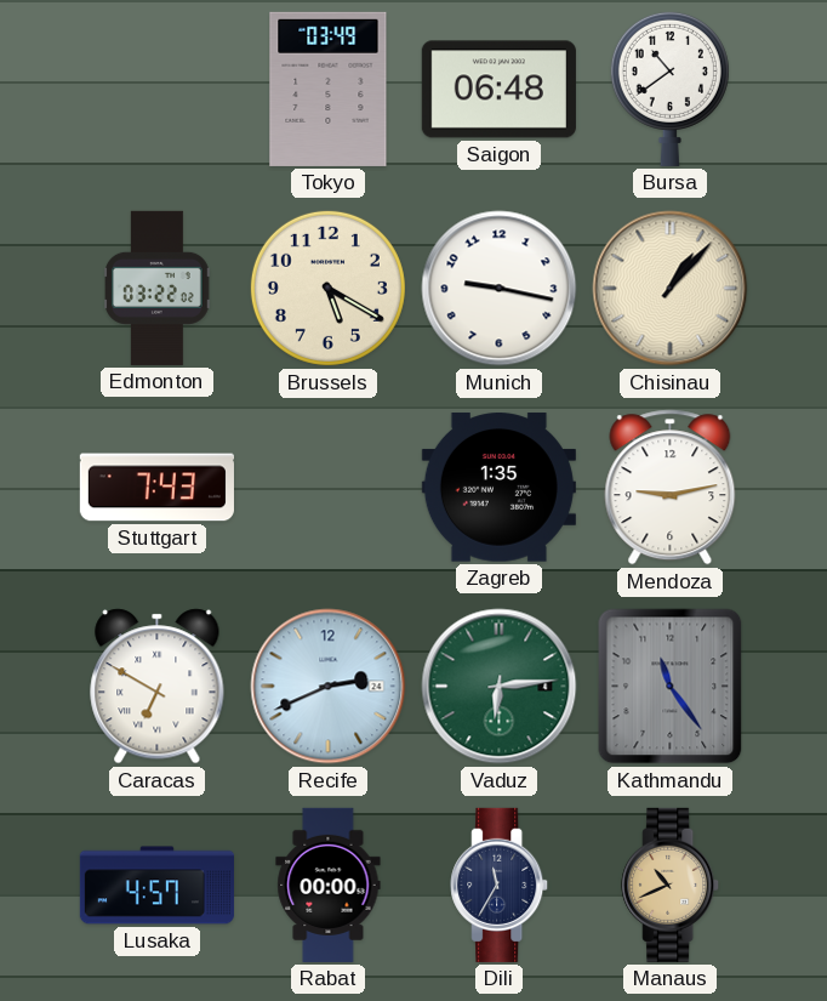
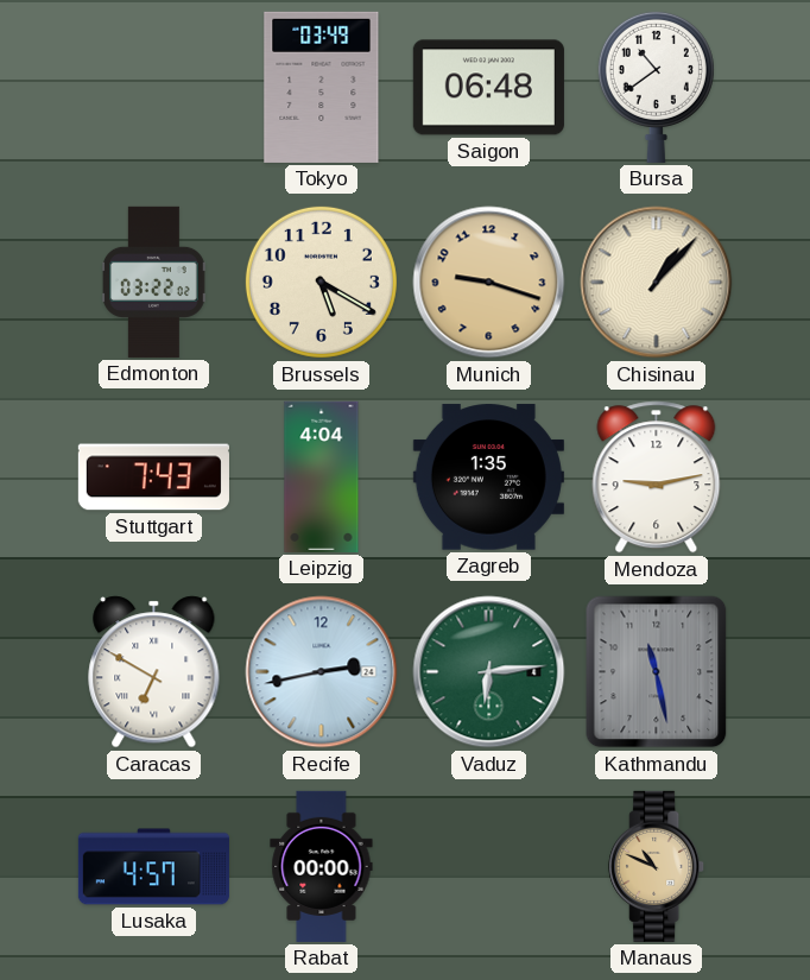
Munich: 9:17 -> 9:18
Munich dial: white -> champagne
Leipzig: none -> 4:04
Recife: 2:41 -> 2:43
Kathmandu: 11:24 -> 11:28
Dili: 11:35 -> none
Manaus: 10:41 -> 10:49
